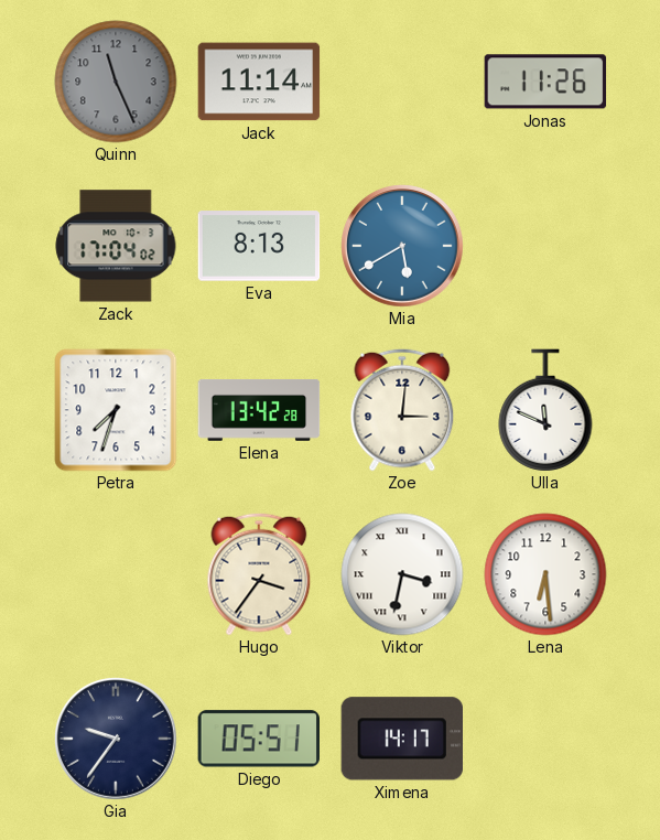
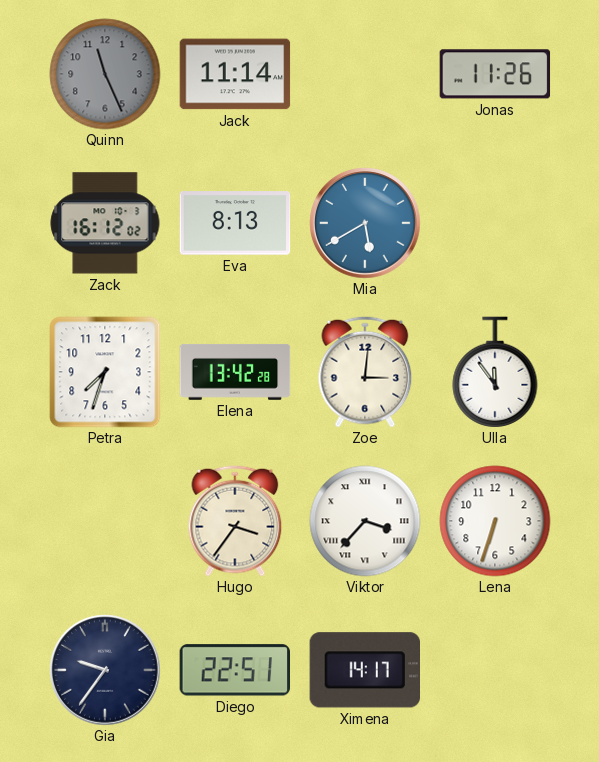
Zack: 17:04 -> 16:12
Ulla: 11:49 -> 11:54
Viktor: 3:32 -> 3:37
Lena: 6:29 -> 6:33
Diego: 05:51 -> 22:51
